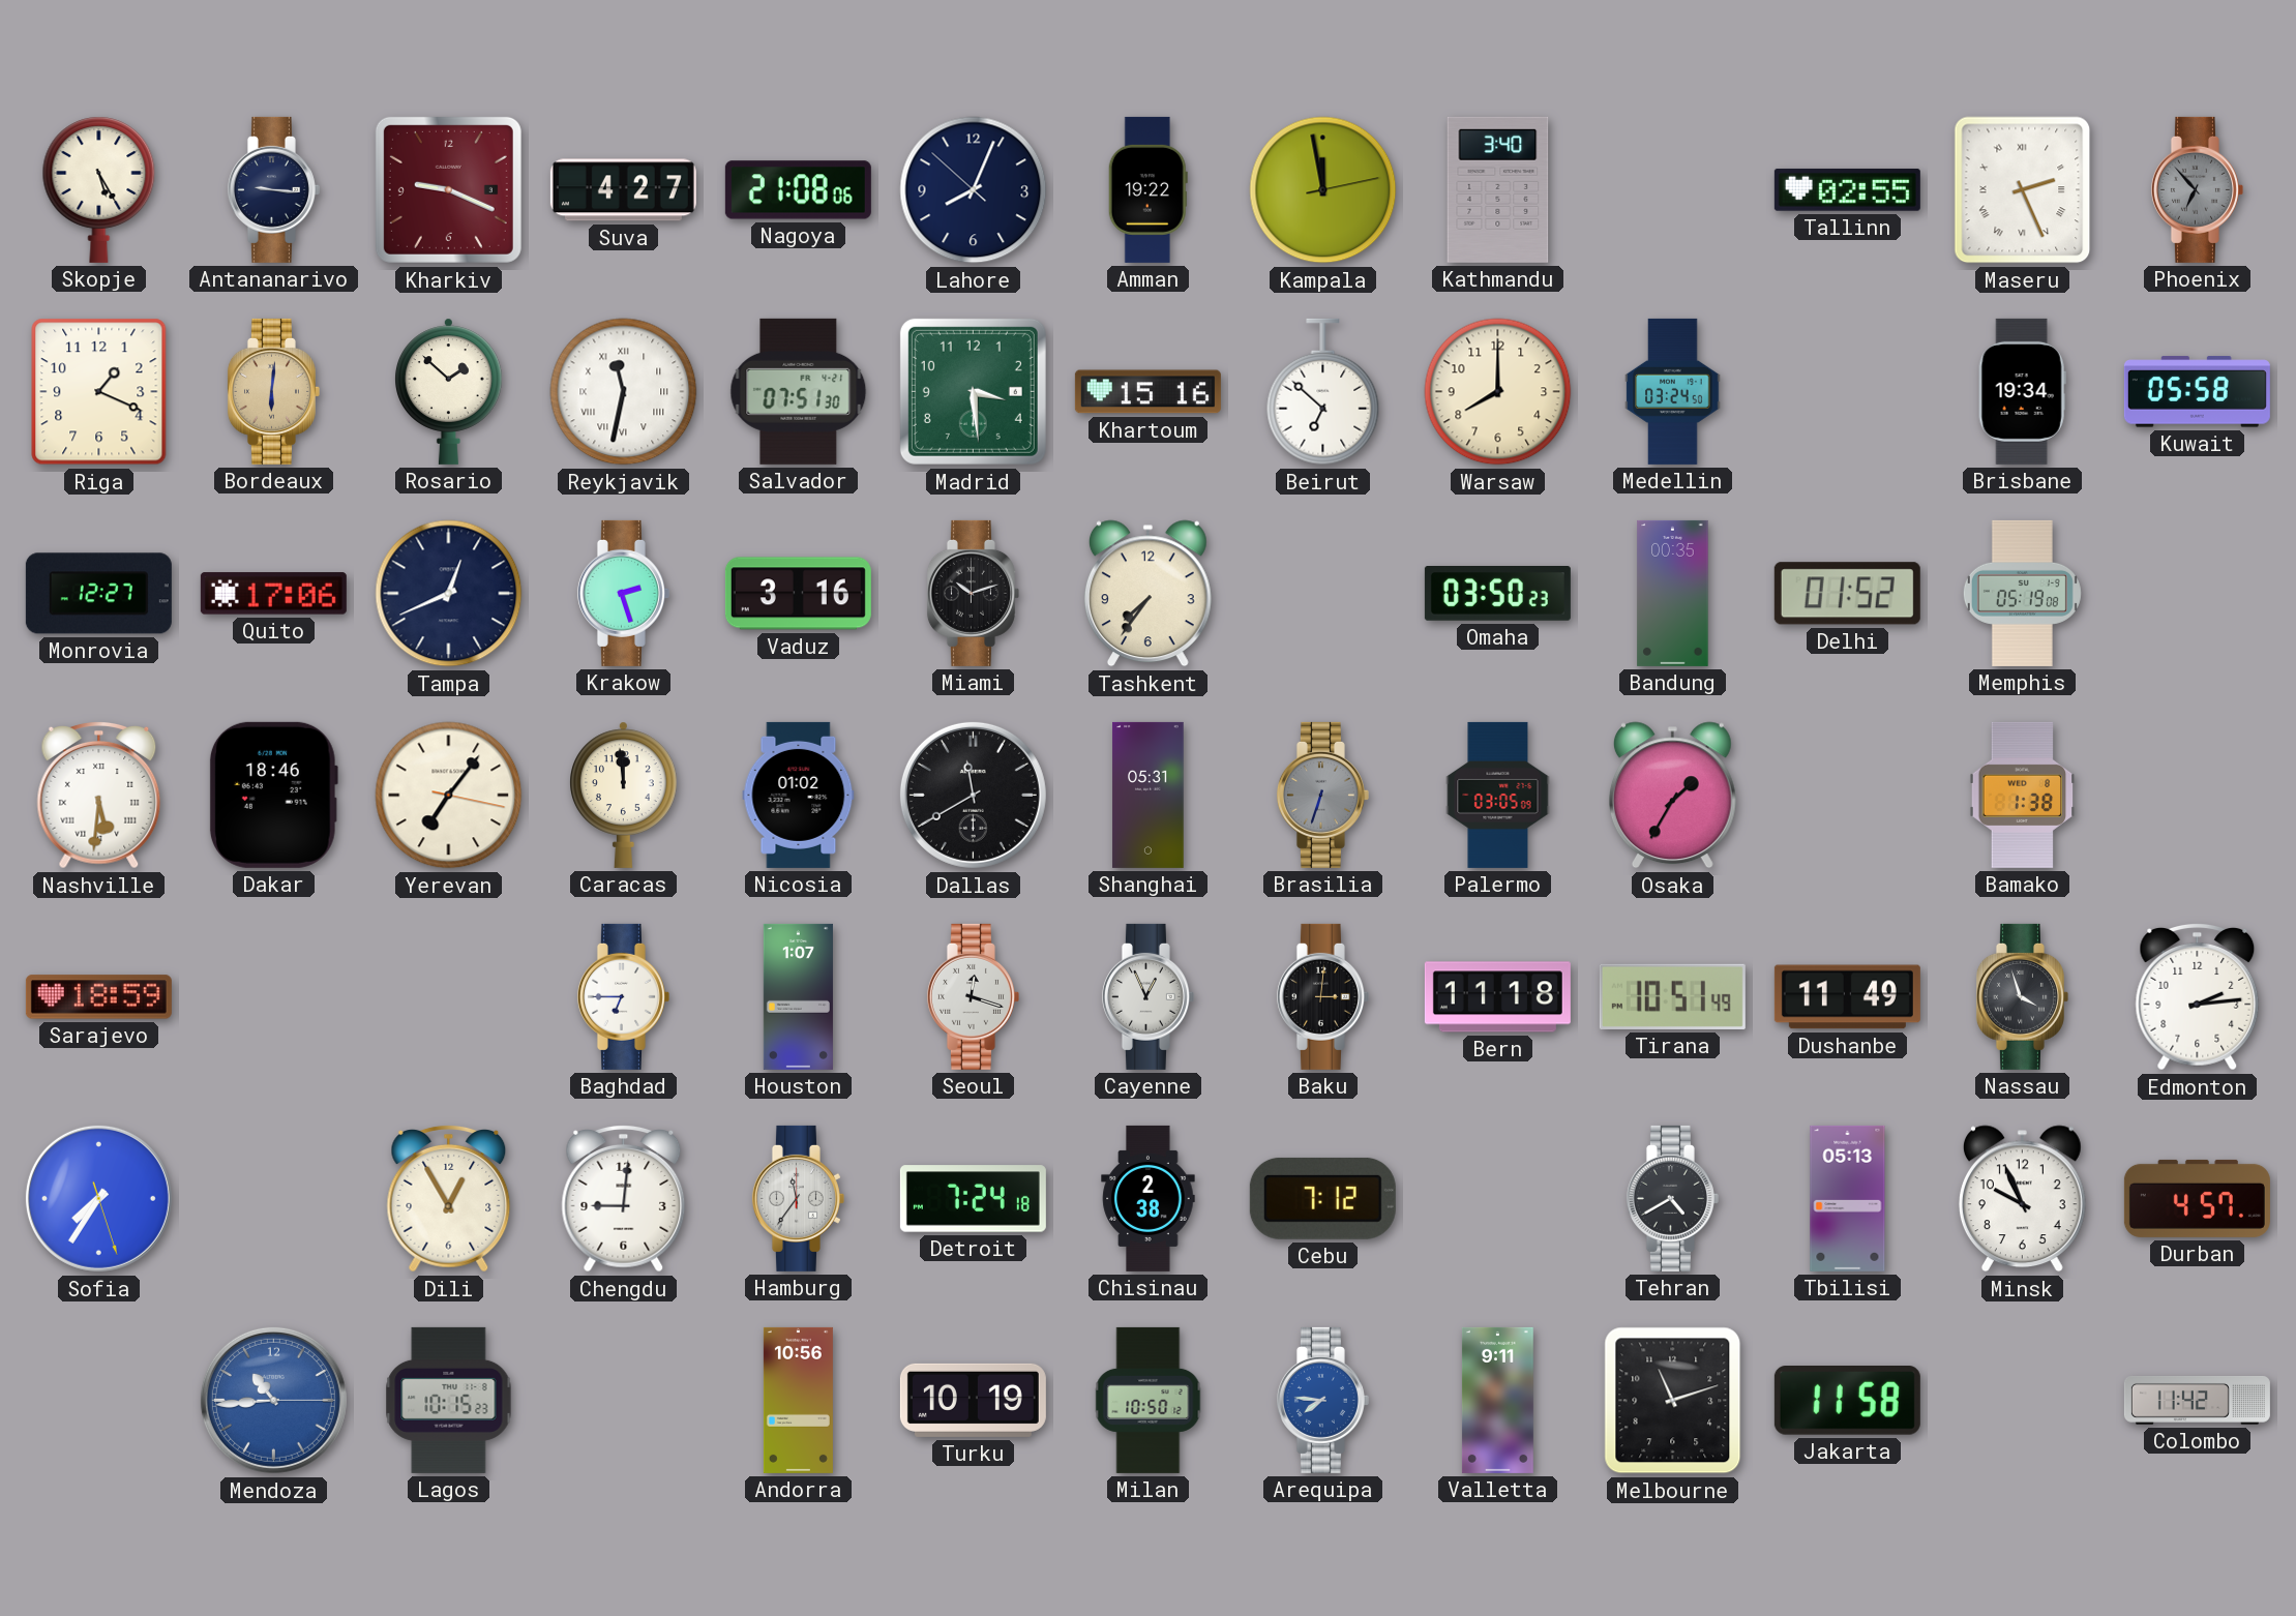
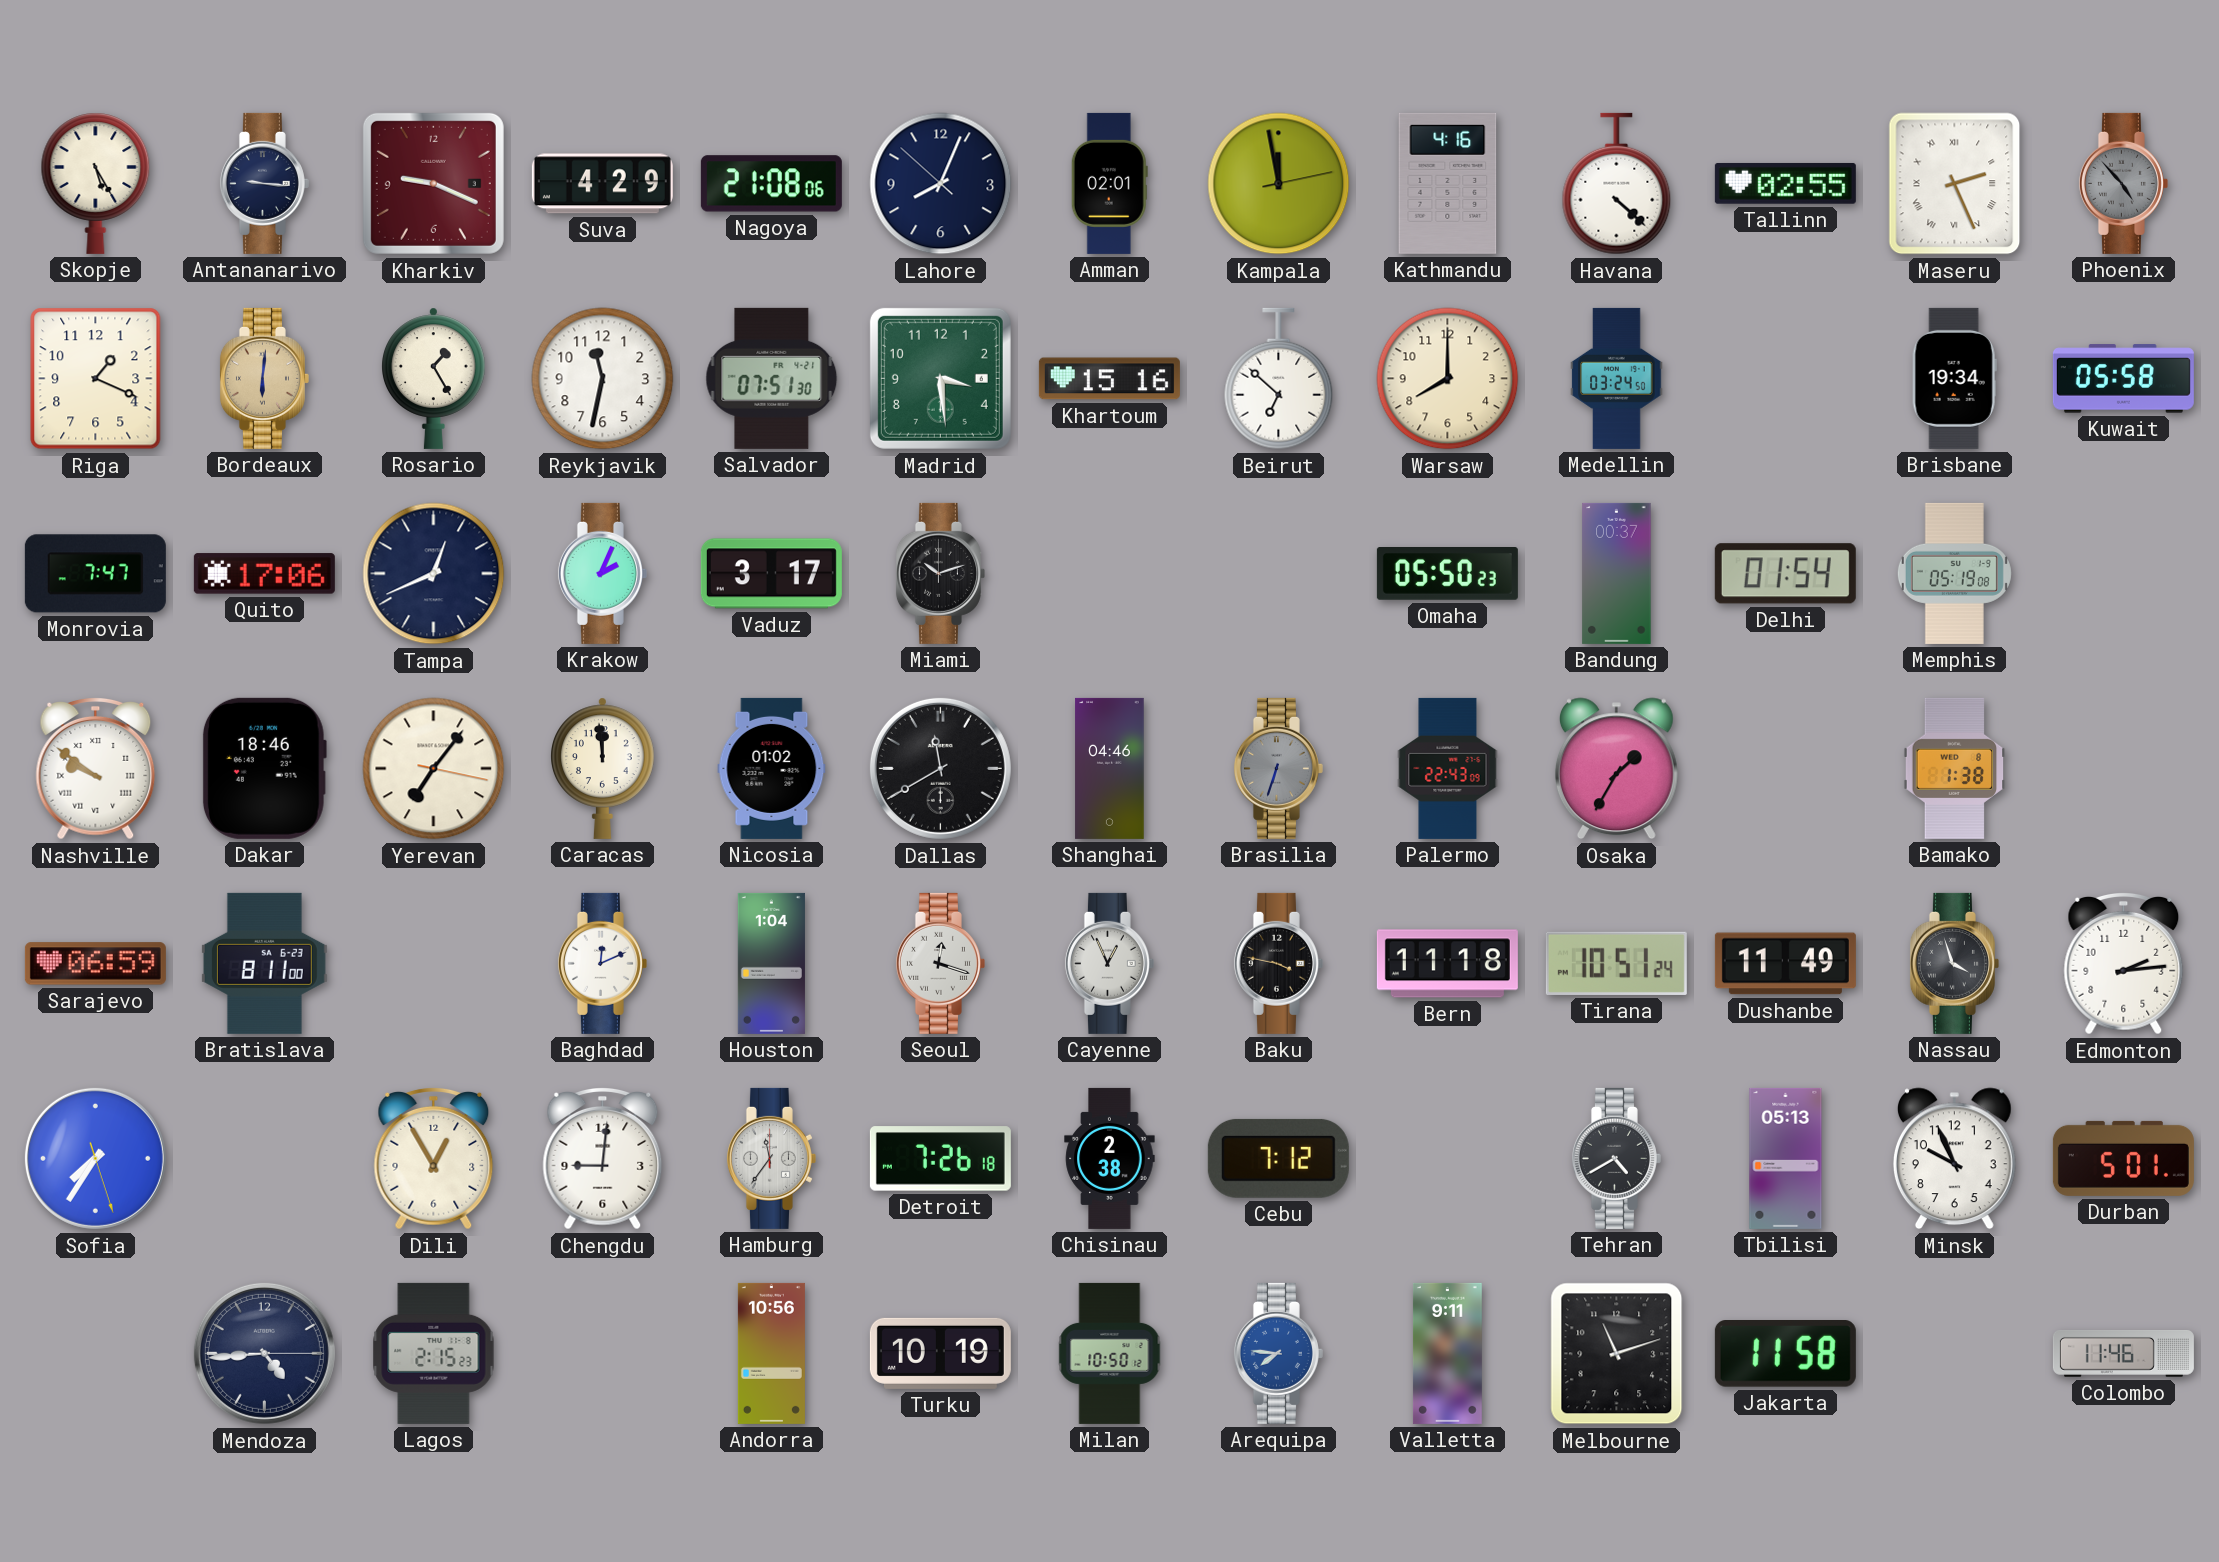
Suva: 4:27 -> 4:29
Amman: 19:22 -> 02:01
Kathmandu: 3:40 -> 4:16
Havana: none -> 4:22
Phoenix: 6:53 -> 4:53
Rosario: 1:52 -> 1:25
Reykjavik numerals: Roman -> Arabic
Monrovia: 12:27 -> 7:47
Krakow: 2:27 -> 2:04
Vaduz: 3:16 -> 3:17
Tashkent: 7:36 -> none
Omaha: 03:50 -> 05:50
Bandung: 00:35 -> 00:37
Delhi: 01:52 -> 01:54
Nashville: 5:31 -> 9:51
Shanghai: 05:31 -> 04:46
Palermo: 03:05 -> 22:43
Sarajevo: 18:59 -> 06:59
Bratislava: none -> 8:11
Baghdad: 6:45 -> 12:11
Houston: 1:07 -> 1:04
Baku: 3:01 -> 3:47
Tirana: 10:51:49 -> 10:51:24
Detroit: 7:24 -> 7:26
Durban: 4:57 -> 5:01
Mendoza: 10:44 -> 4:44
Mendoza dial: blue -> navy
Lagos: 10:15 -> 2:15
Colombo: 11:42 -> 11:46
